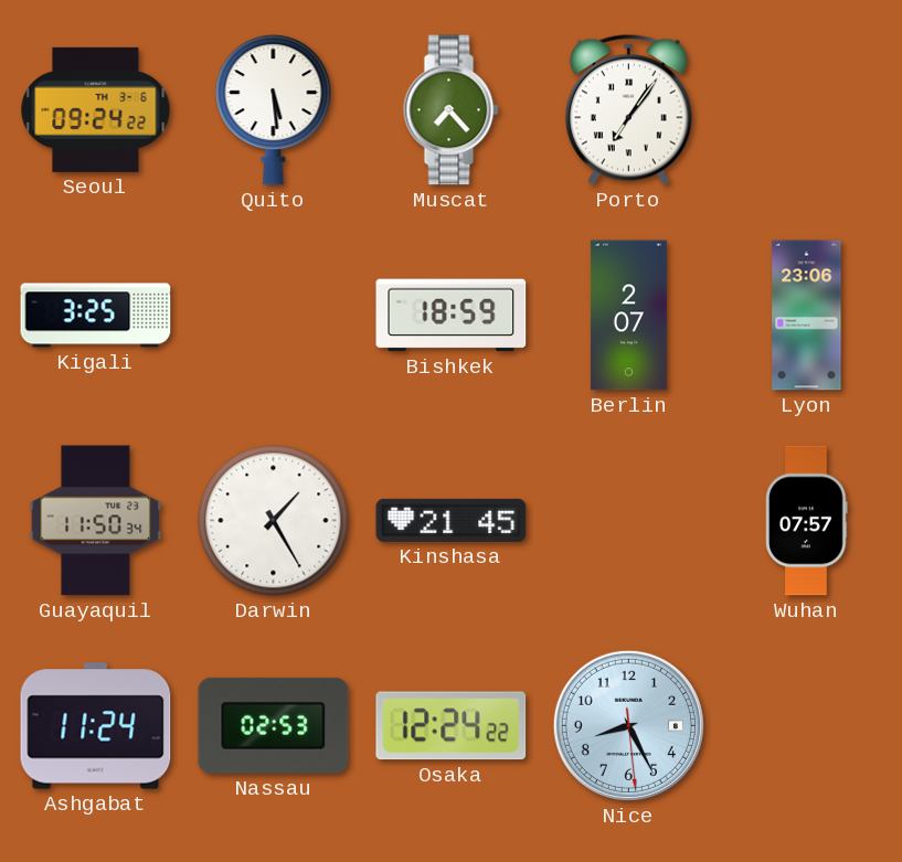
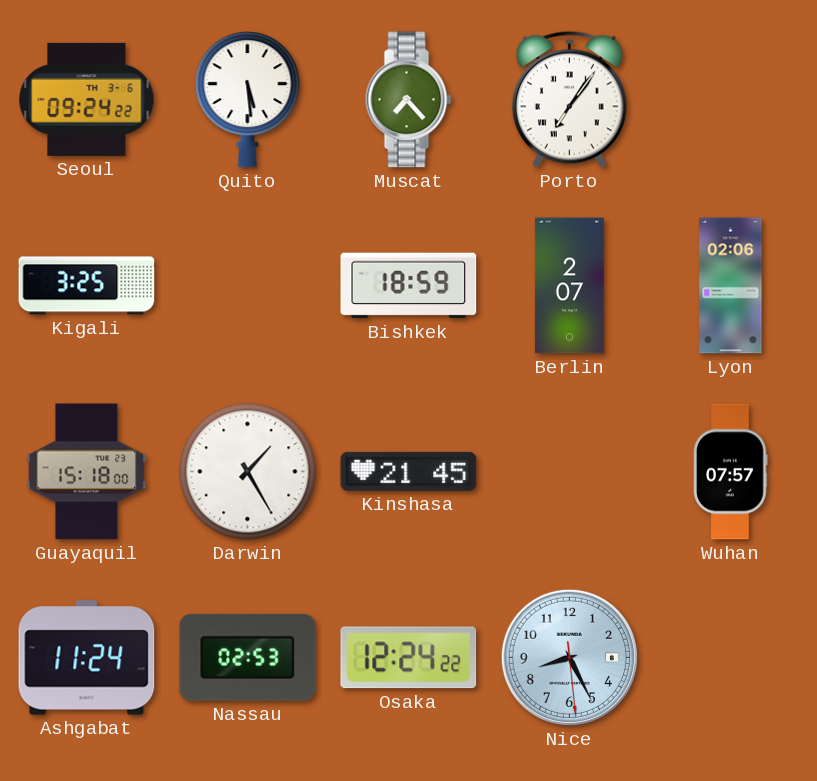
Lyon: 23:06 -> 02:06
Guayaquil: 11:50 -> 15:18
